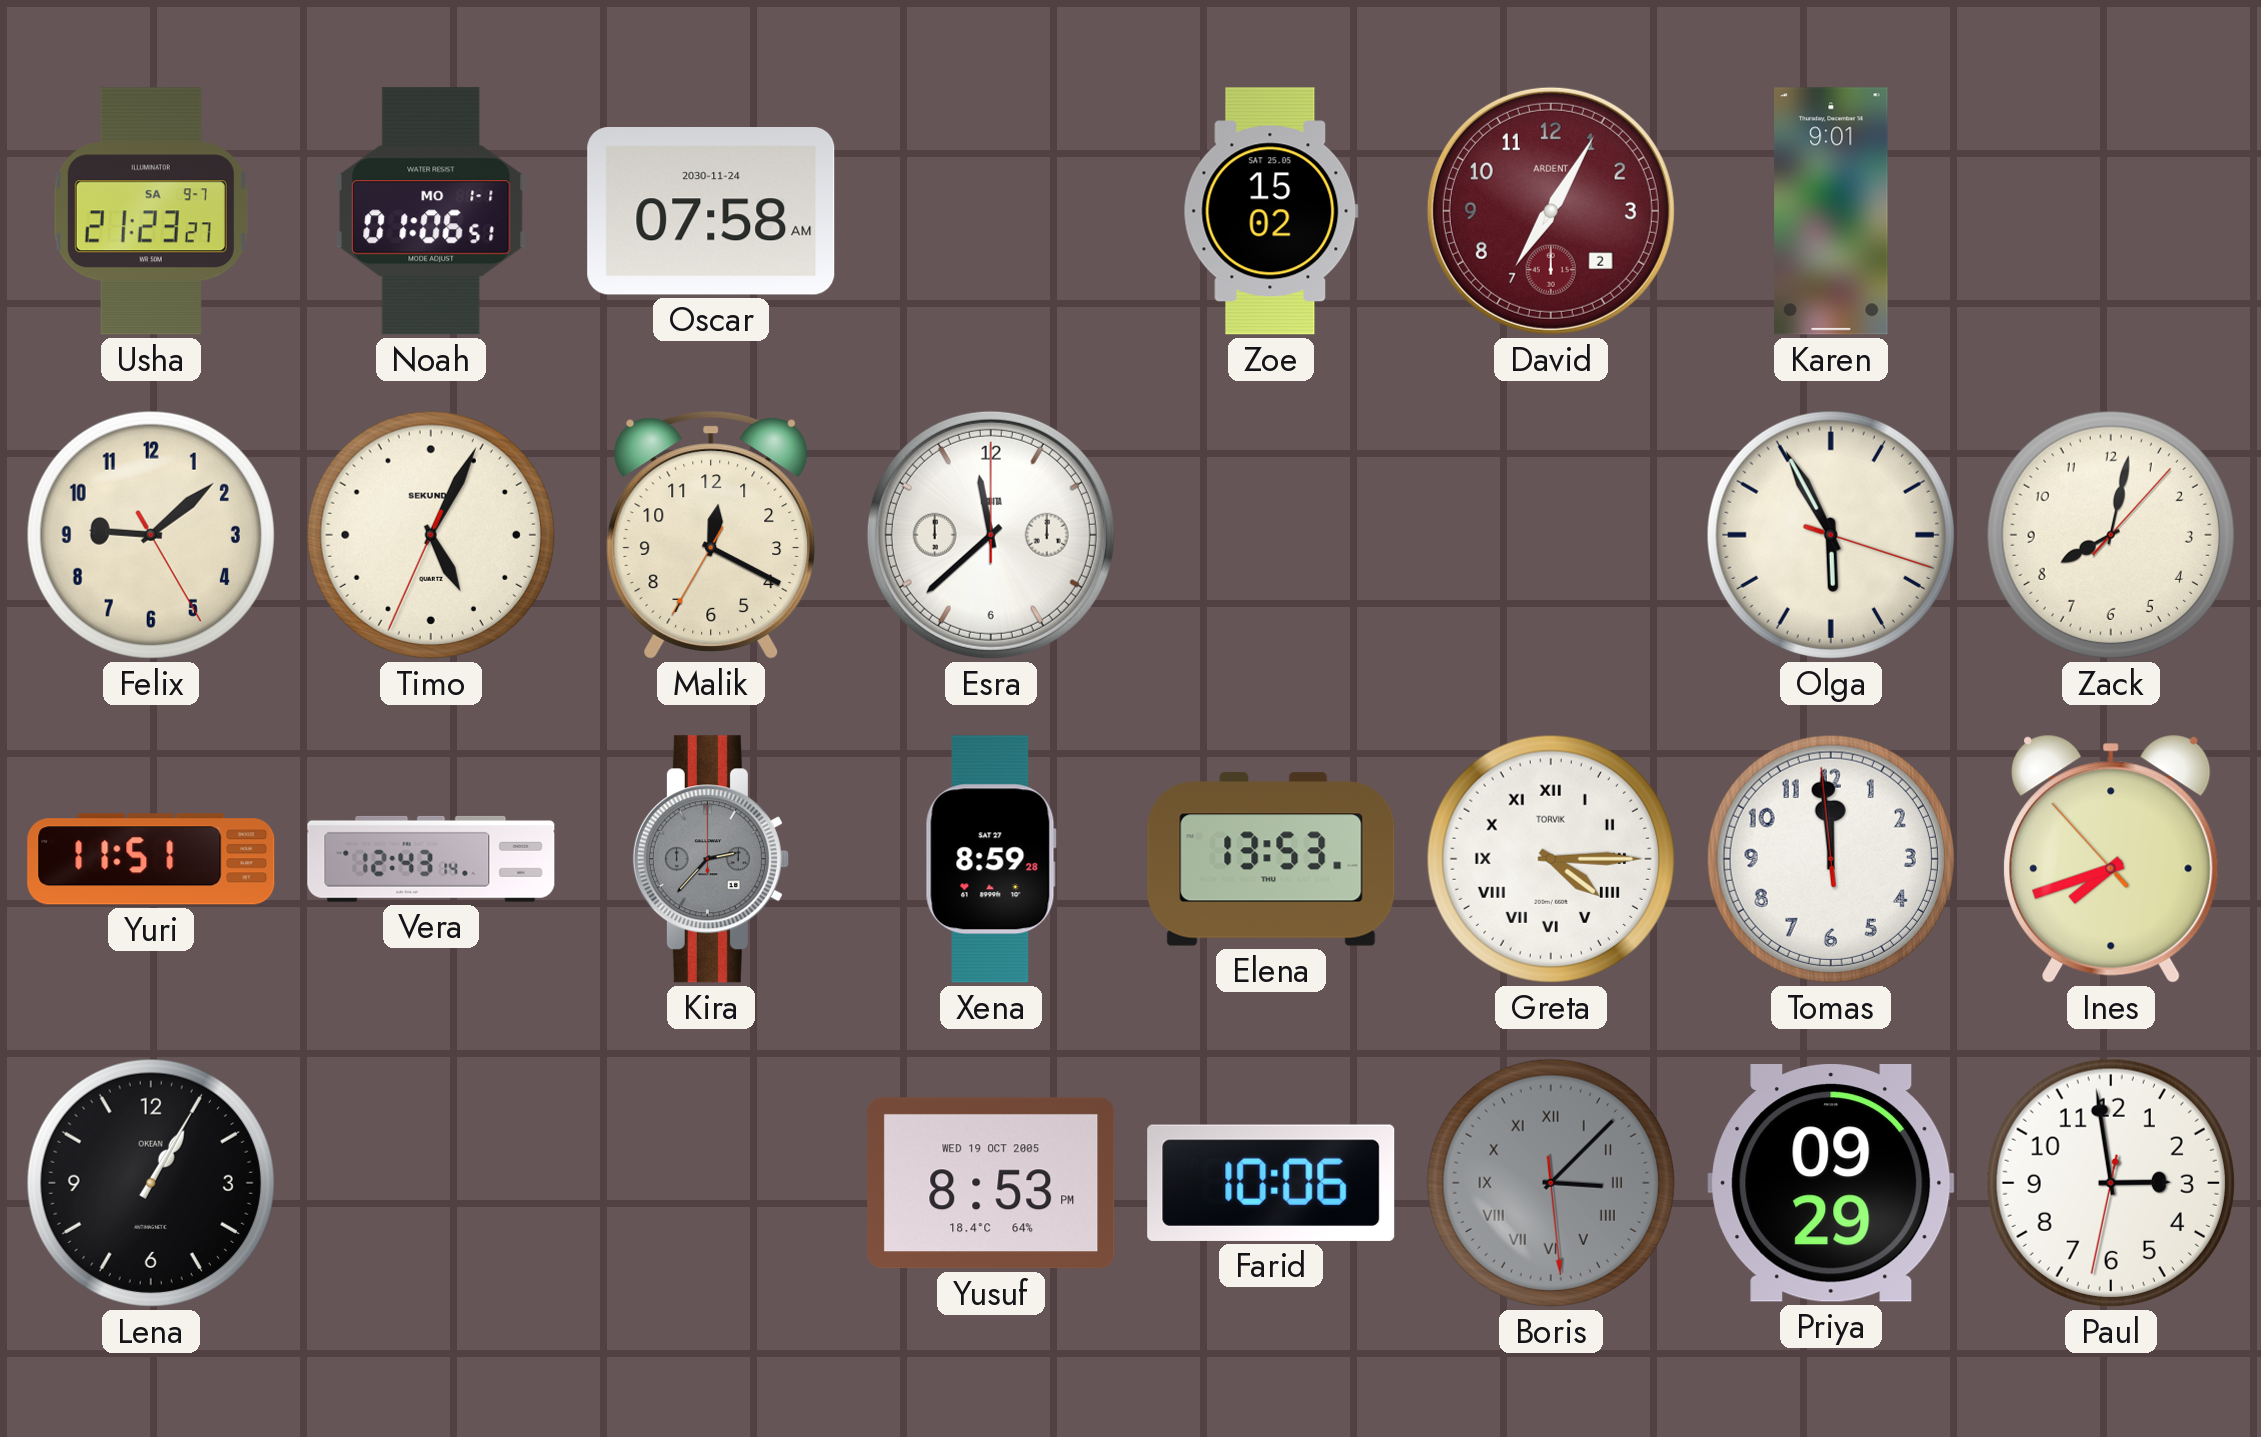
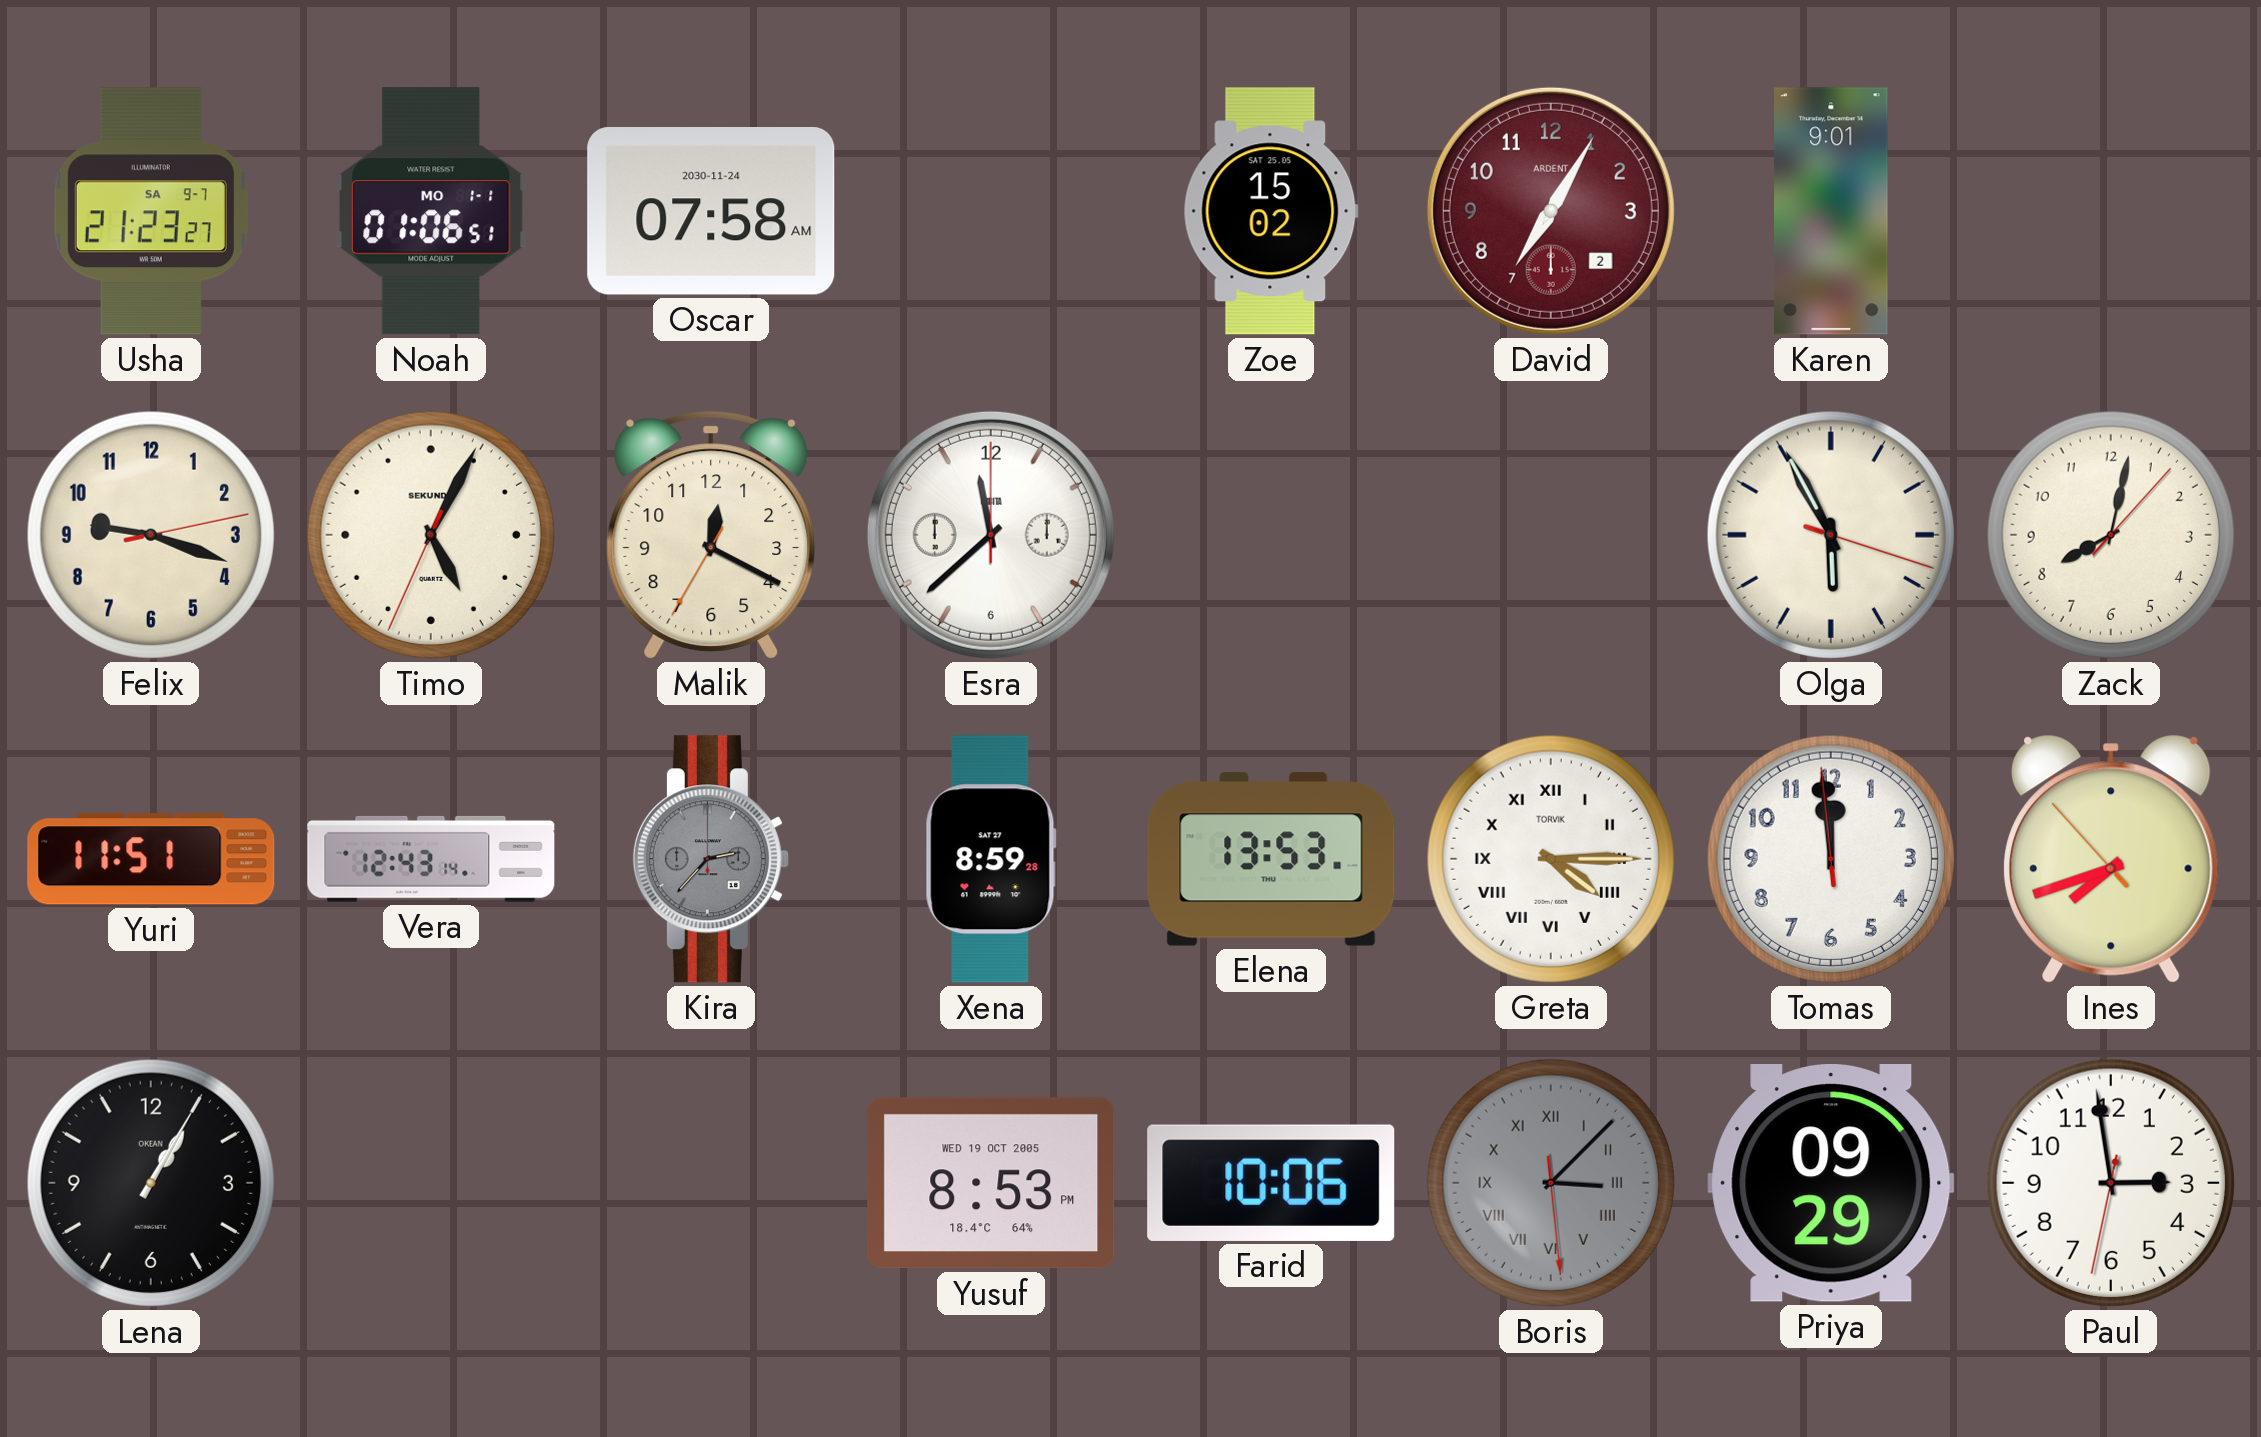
Felix: 9:08 -> 9:18
